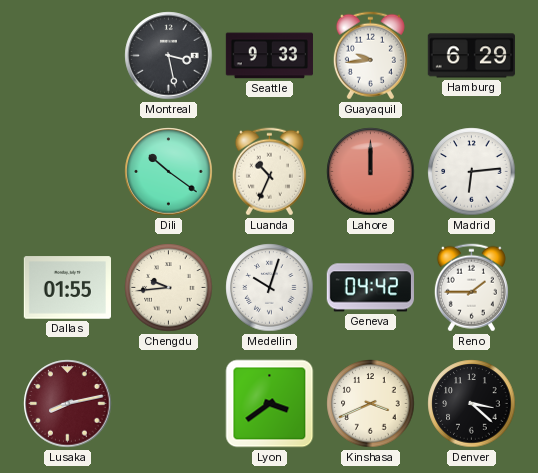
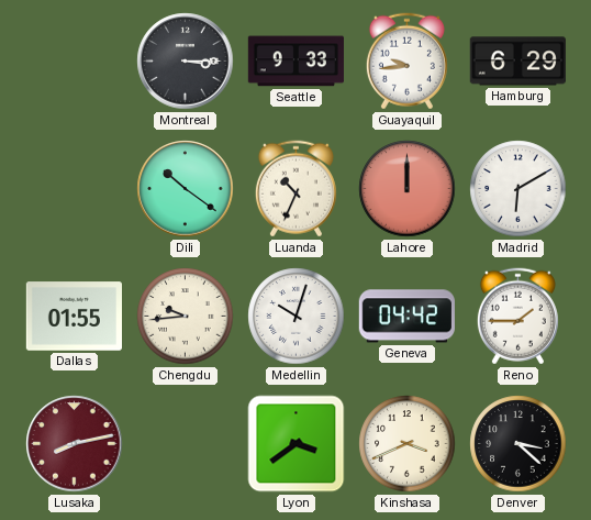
Montreal: 3:28 -> 3:15
Madrid: 6:14 -> 6:10
